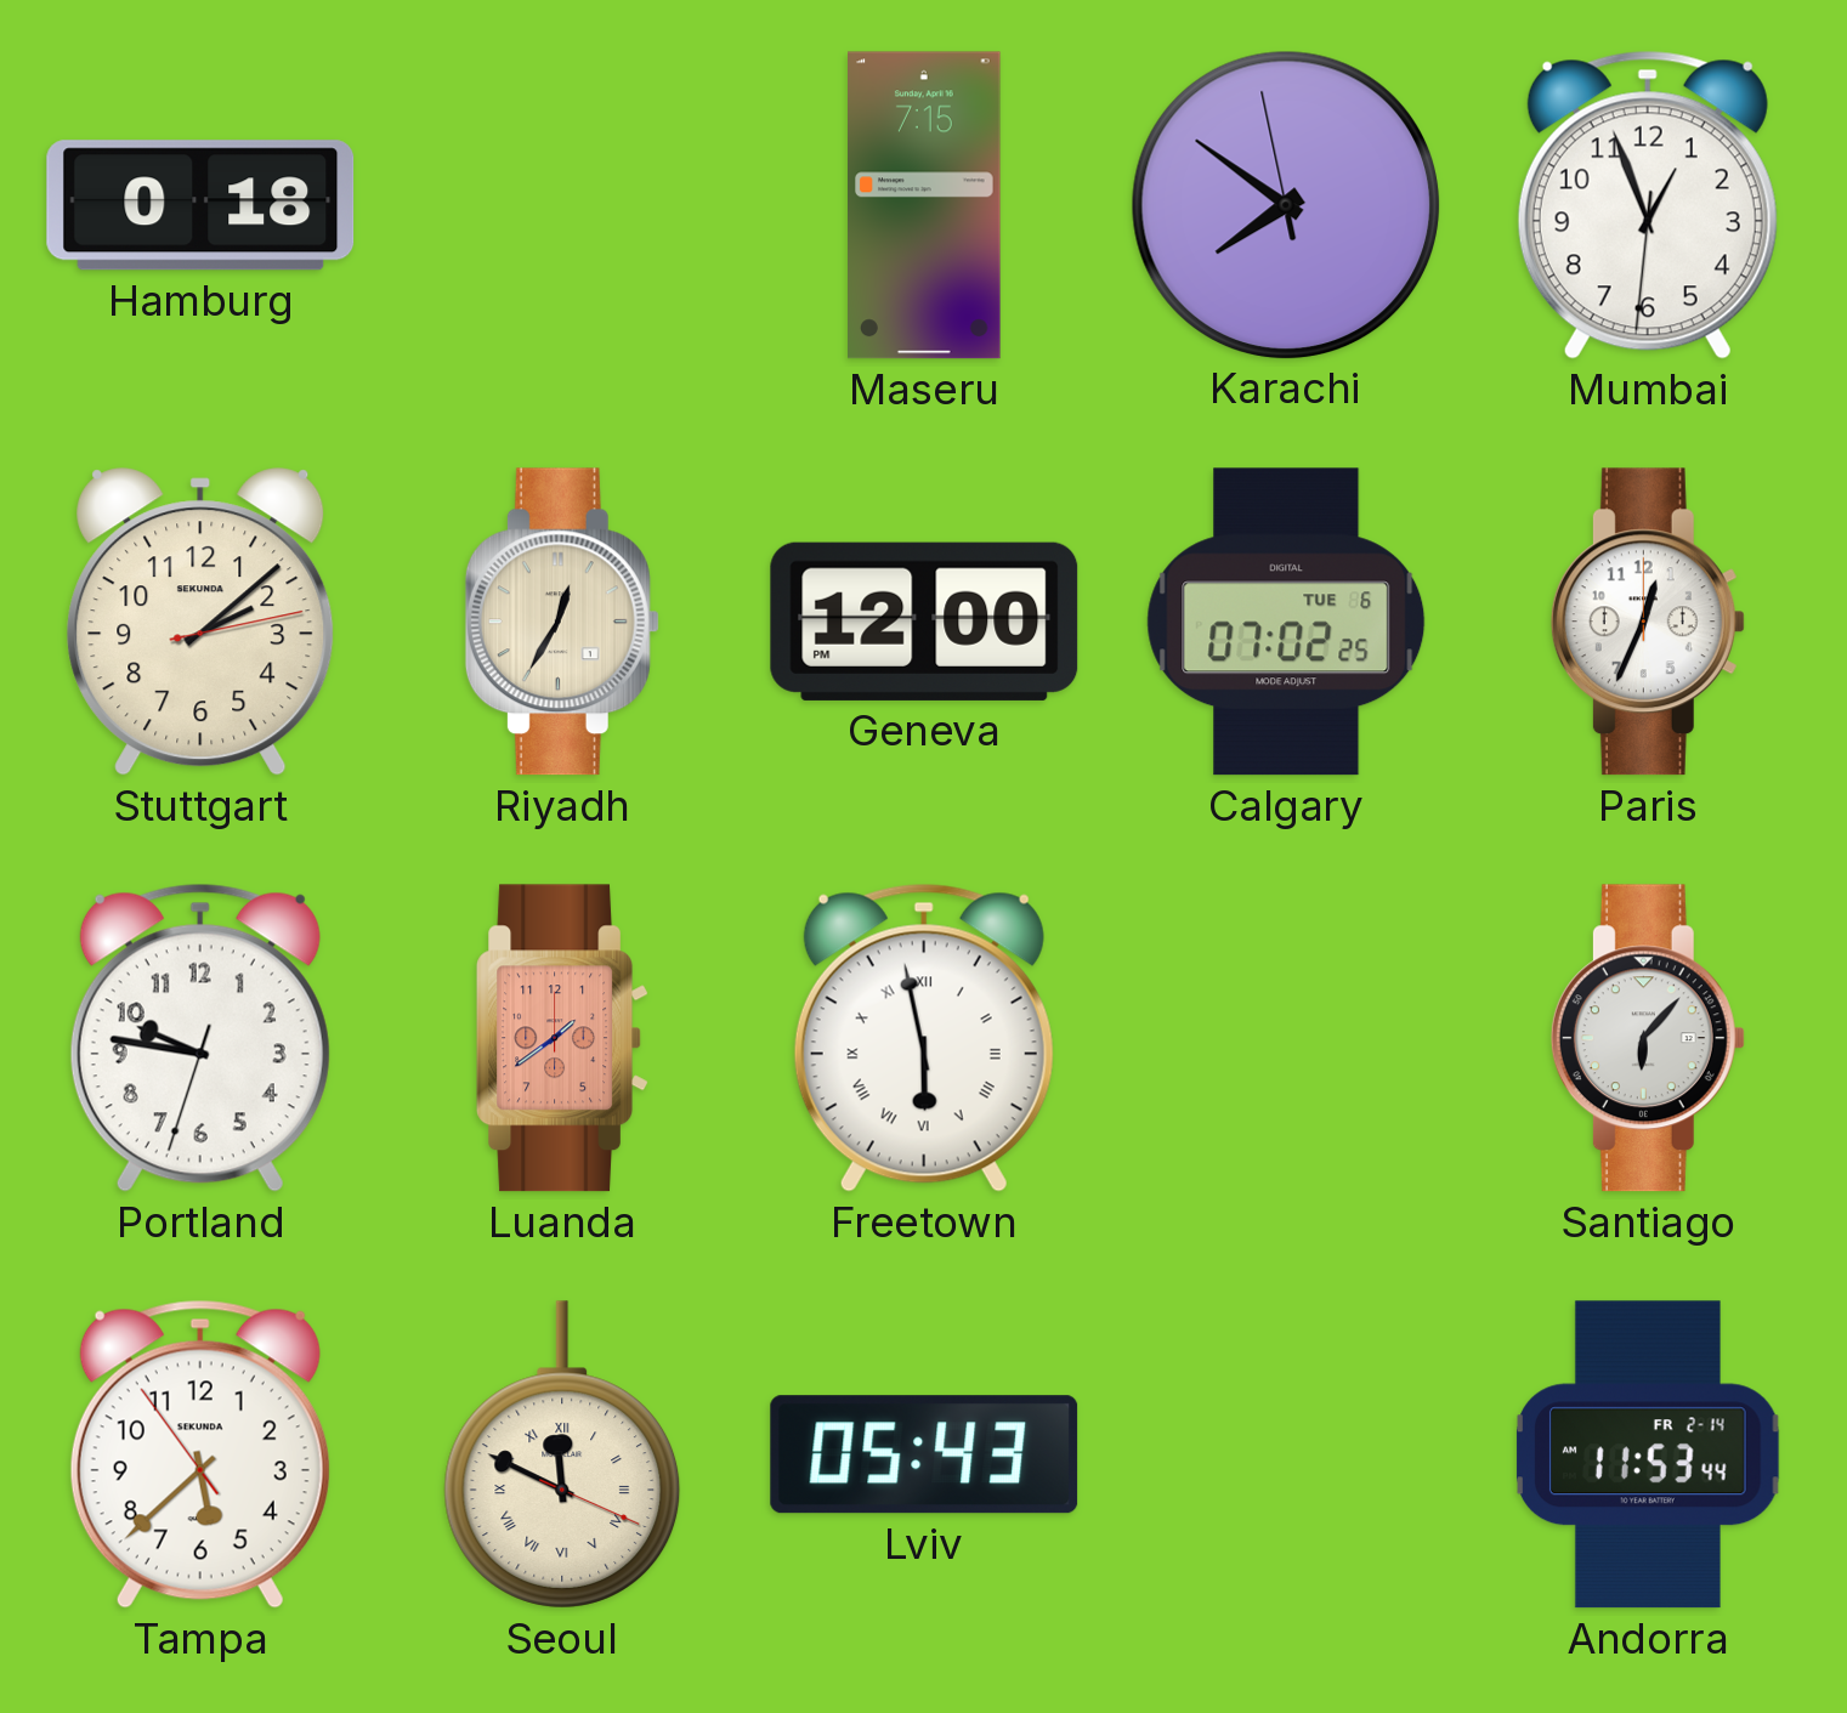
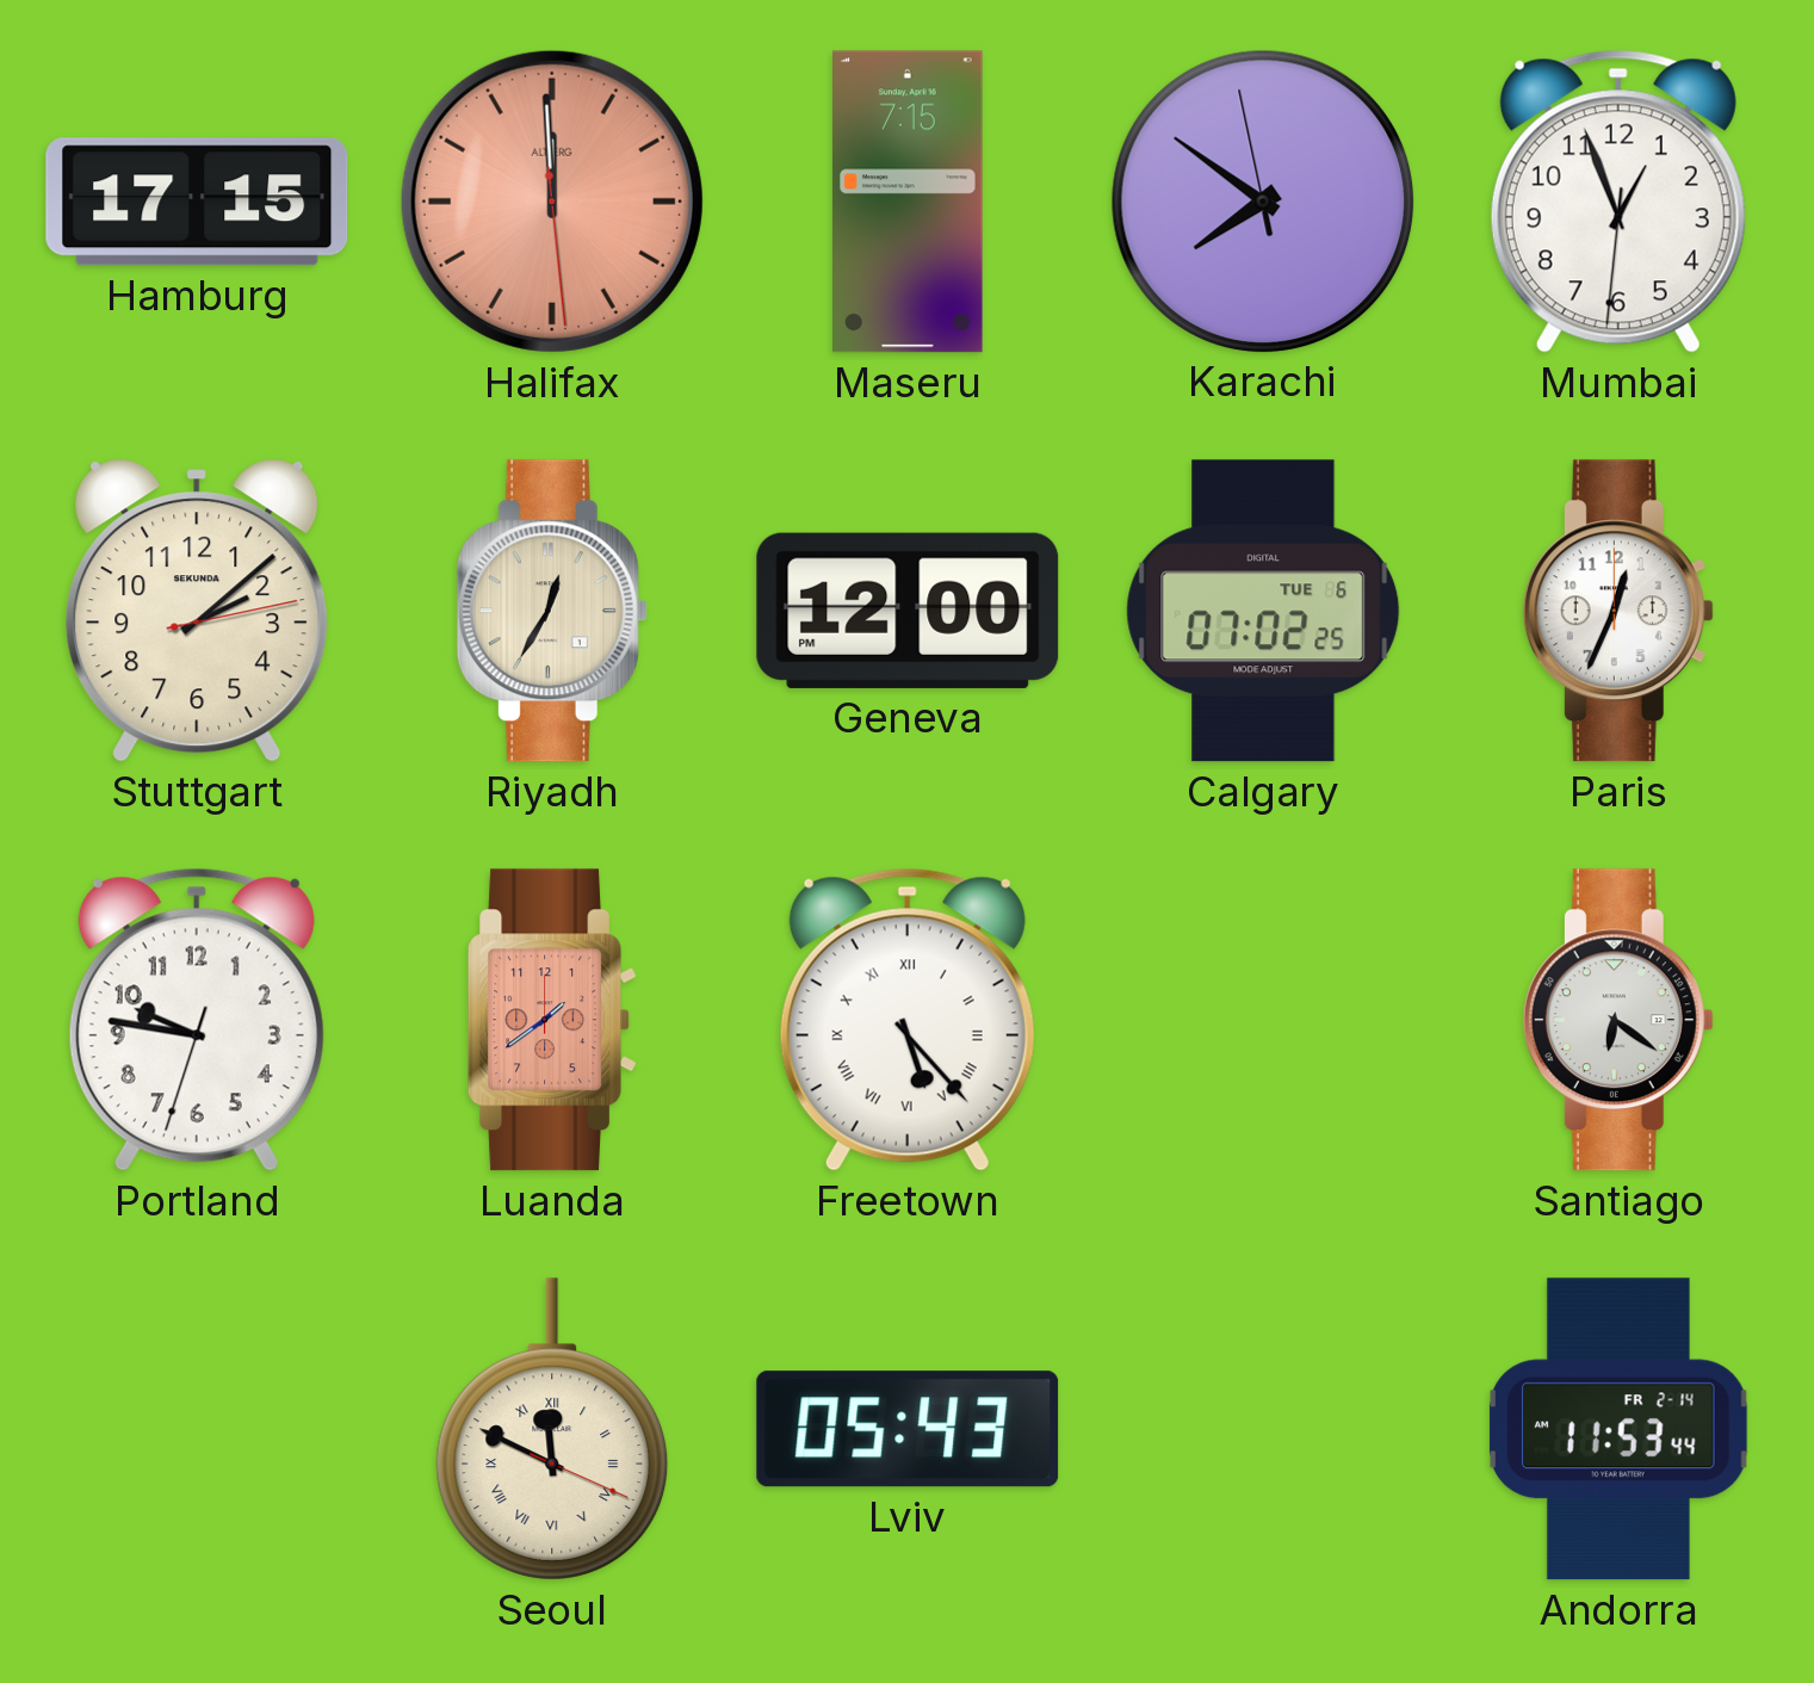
Hamburg: 0:18 -> 17:15
Halifax: none -> 11:59
Freetown: 5:58 -> 5:23
Santiago: 6:07 -> 6:21
Tampa: 5:37 -> none
